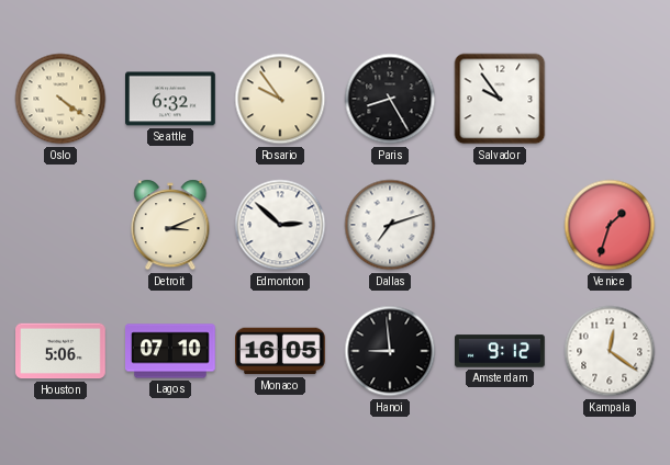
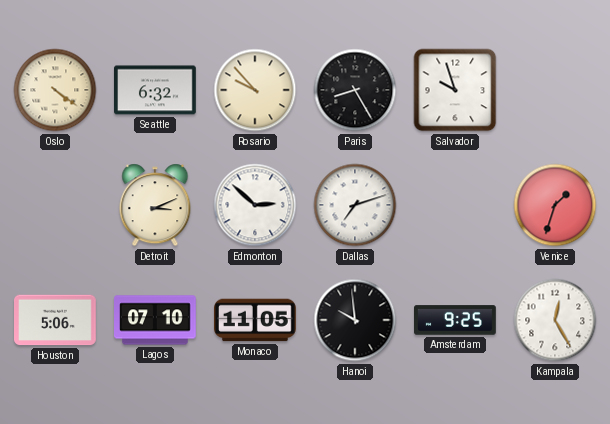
Rosario: 9:54 -> 9:53
Salvador: 9:54 -> 9:57
Monaco: 16:05 -> 11:05
Hanoi: 8:59 -> 9:59
Amsterdam: 9:12 -> 9:25
Kampala: 12:21 -> 12:25
